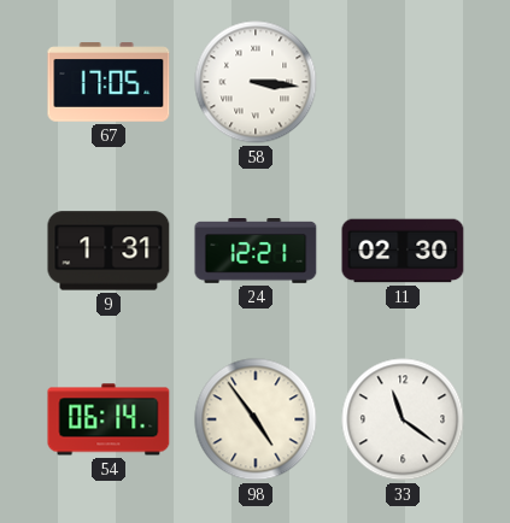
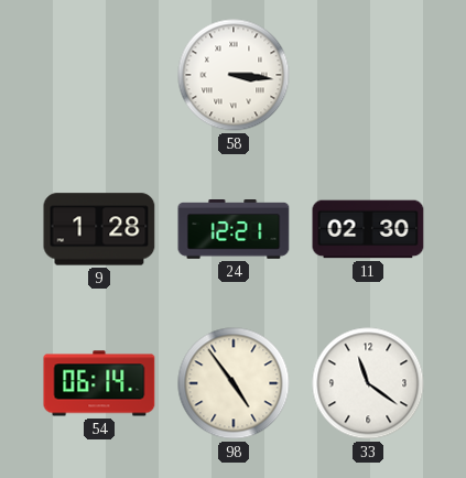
67: 17:05 -> none
9: 1:31 -> 1:28
